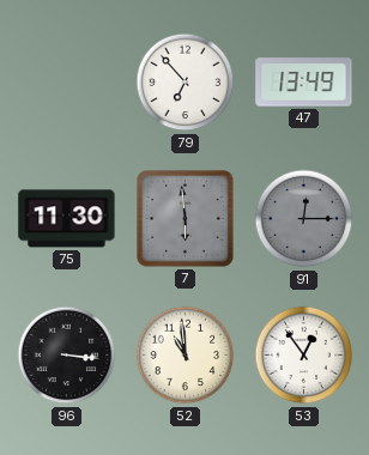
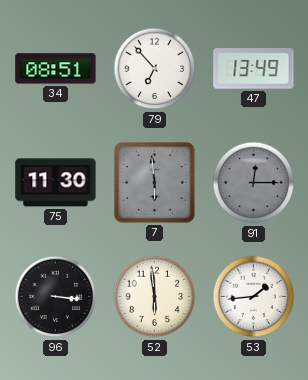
34: none -> 08:51
52: 10:59 -> 5:59
53: 12:54 -> 1:44
